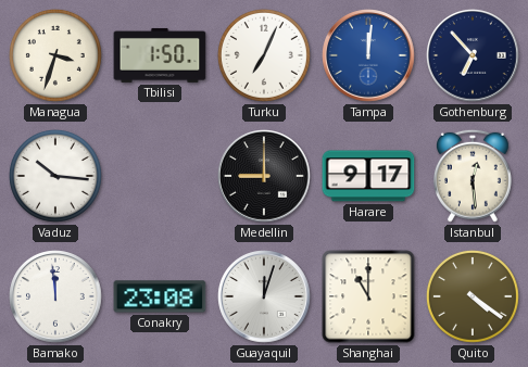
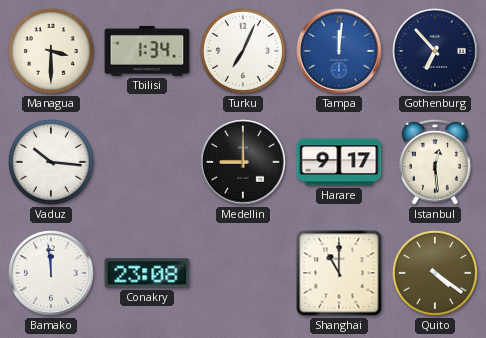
Managua: 3:33 -> 3:30
Tbilisi: 1:50 -> 1:34
Guayaquil: 12:03 -> none
